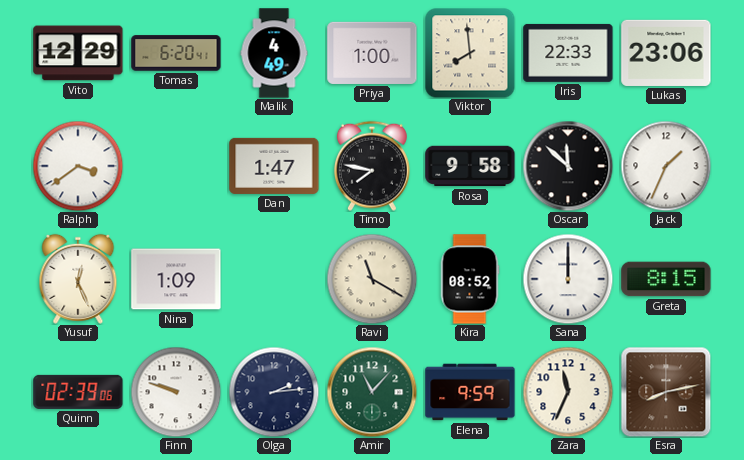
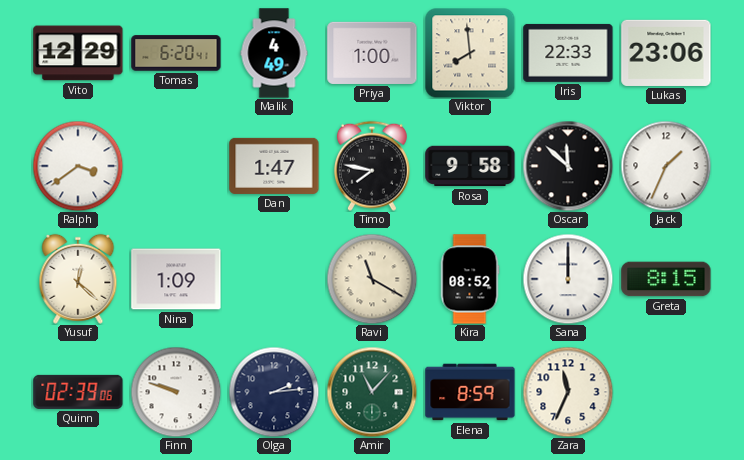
Yusuf: 12:26 -> 12:22
Elena: 9:59 -> 8:59
Esra: 8:13 -> none
